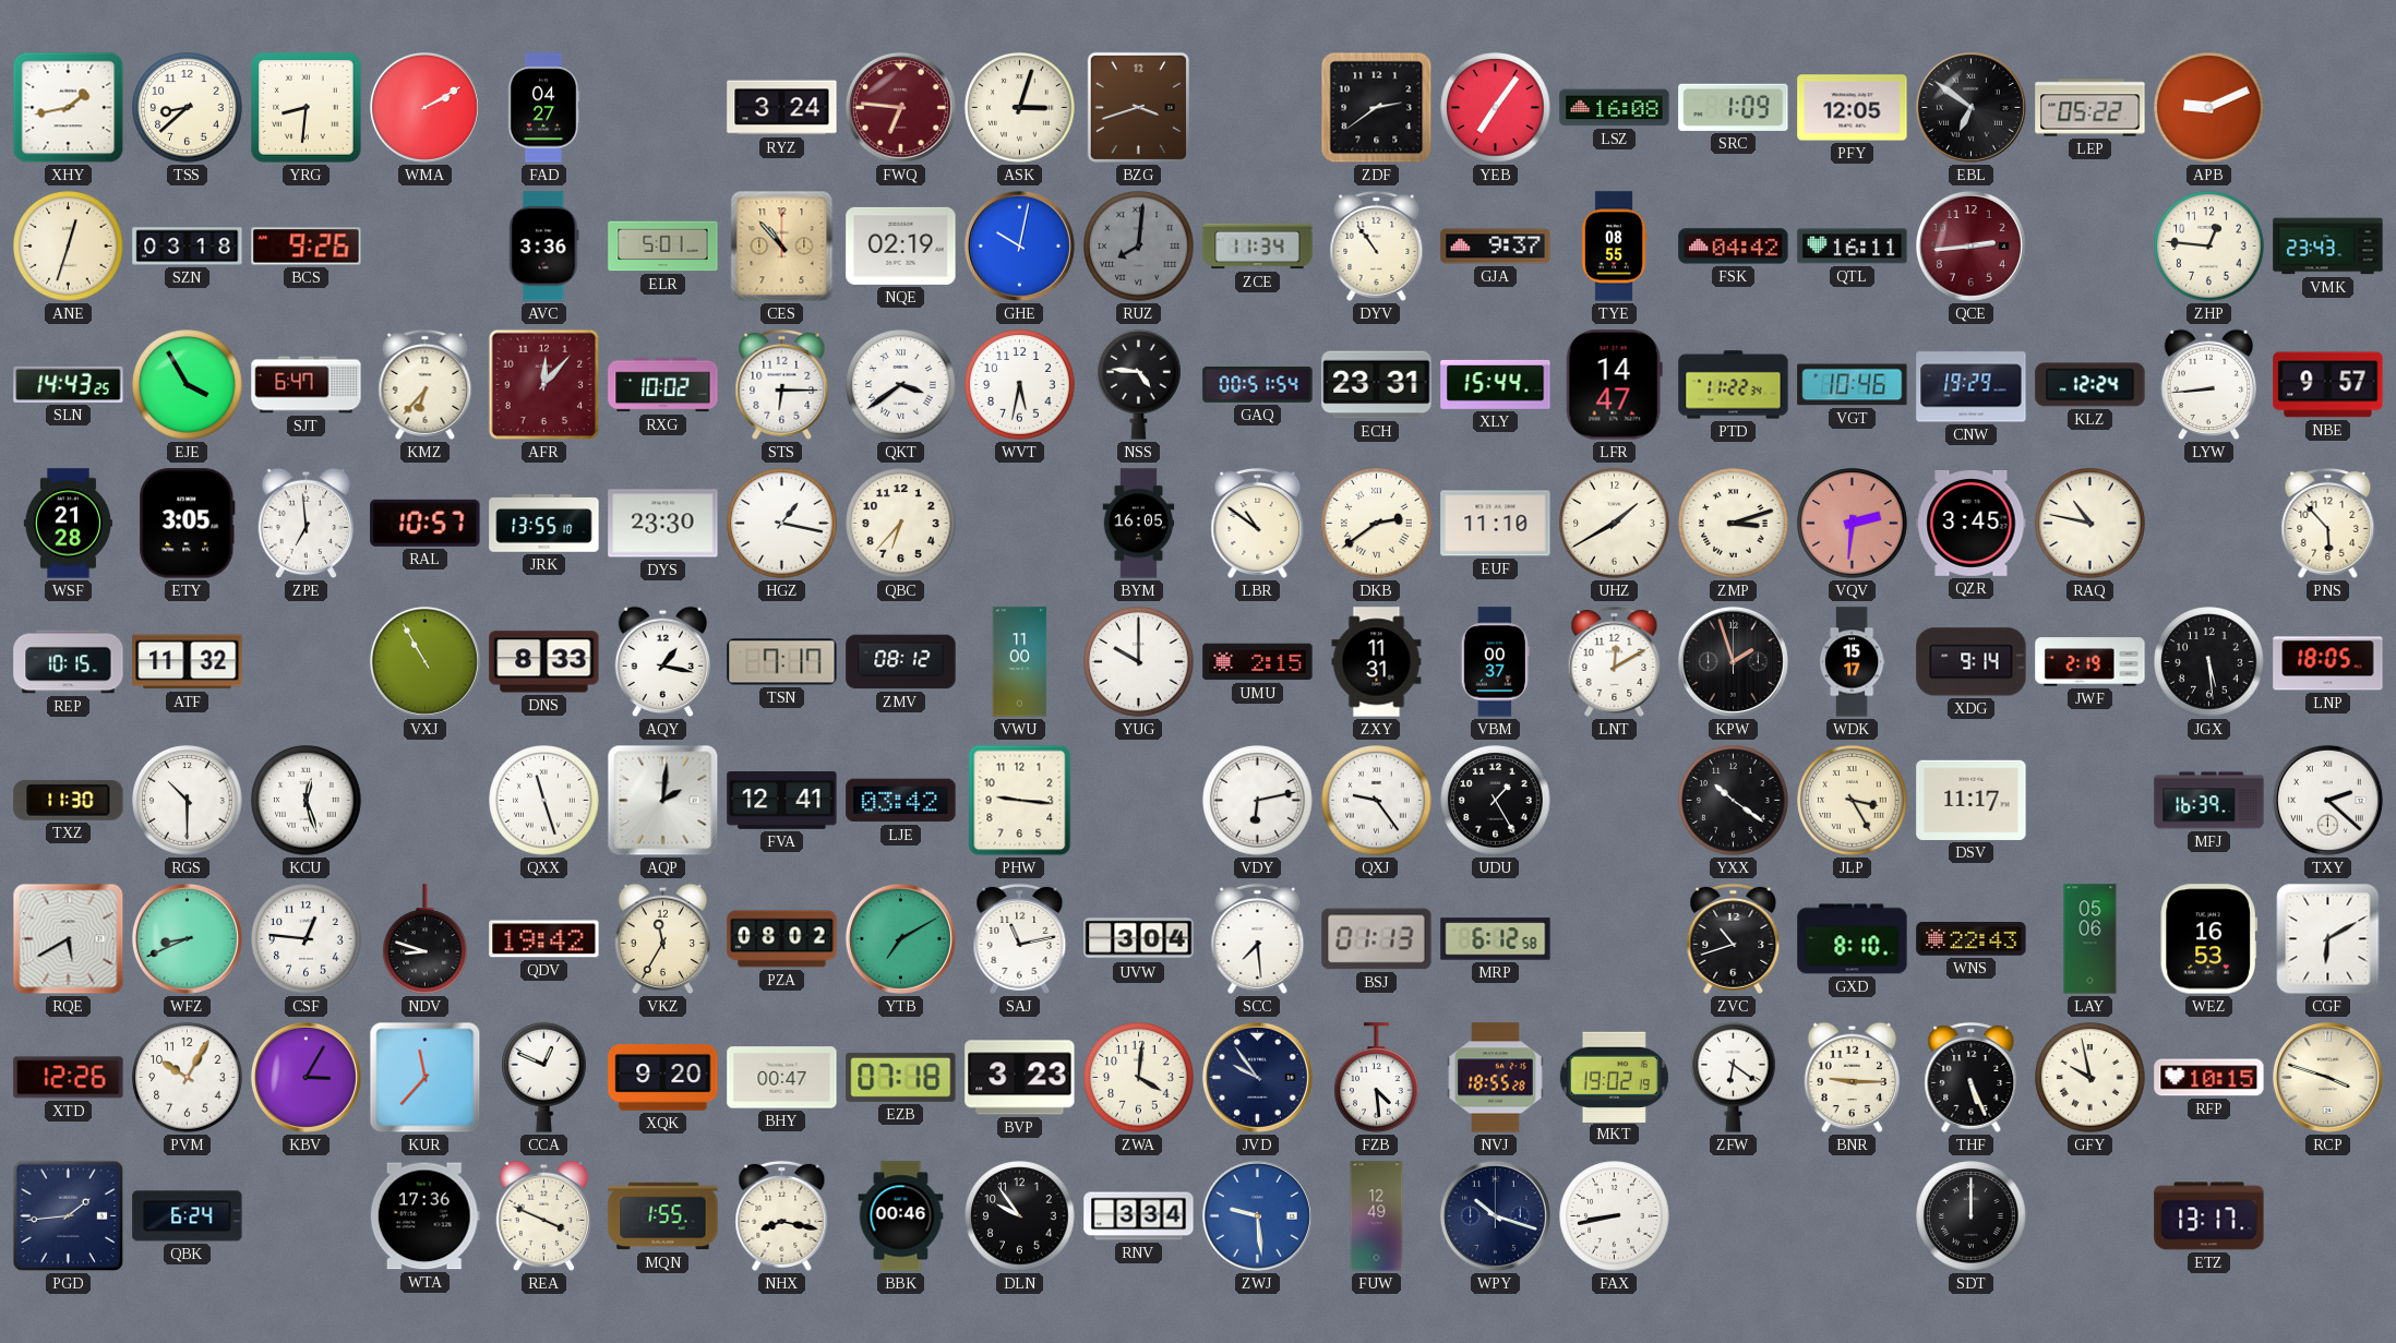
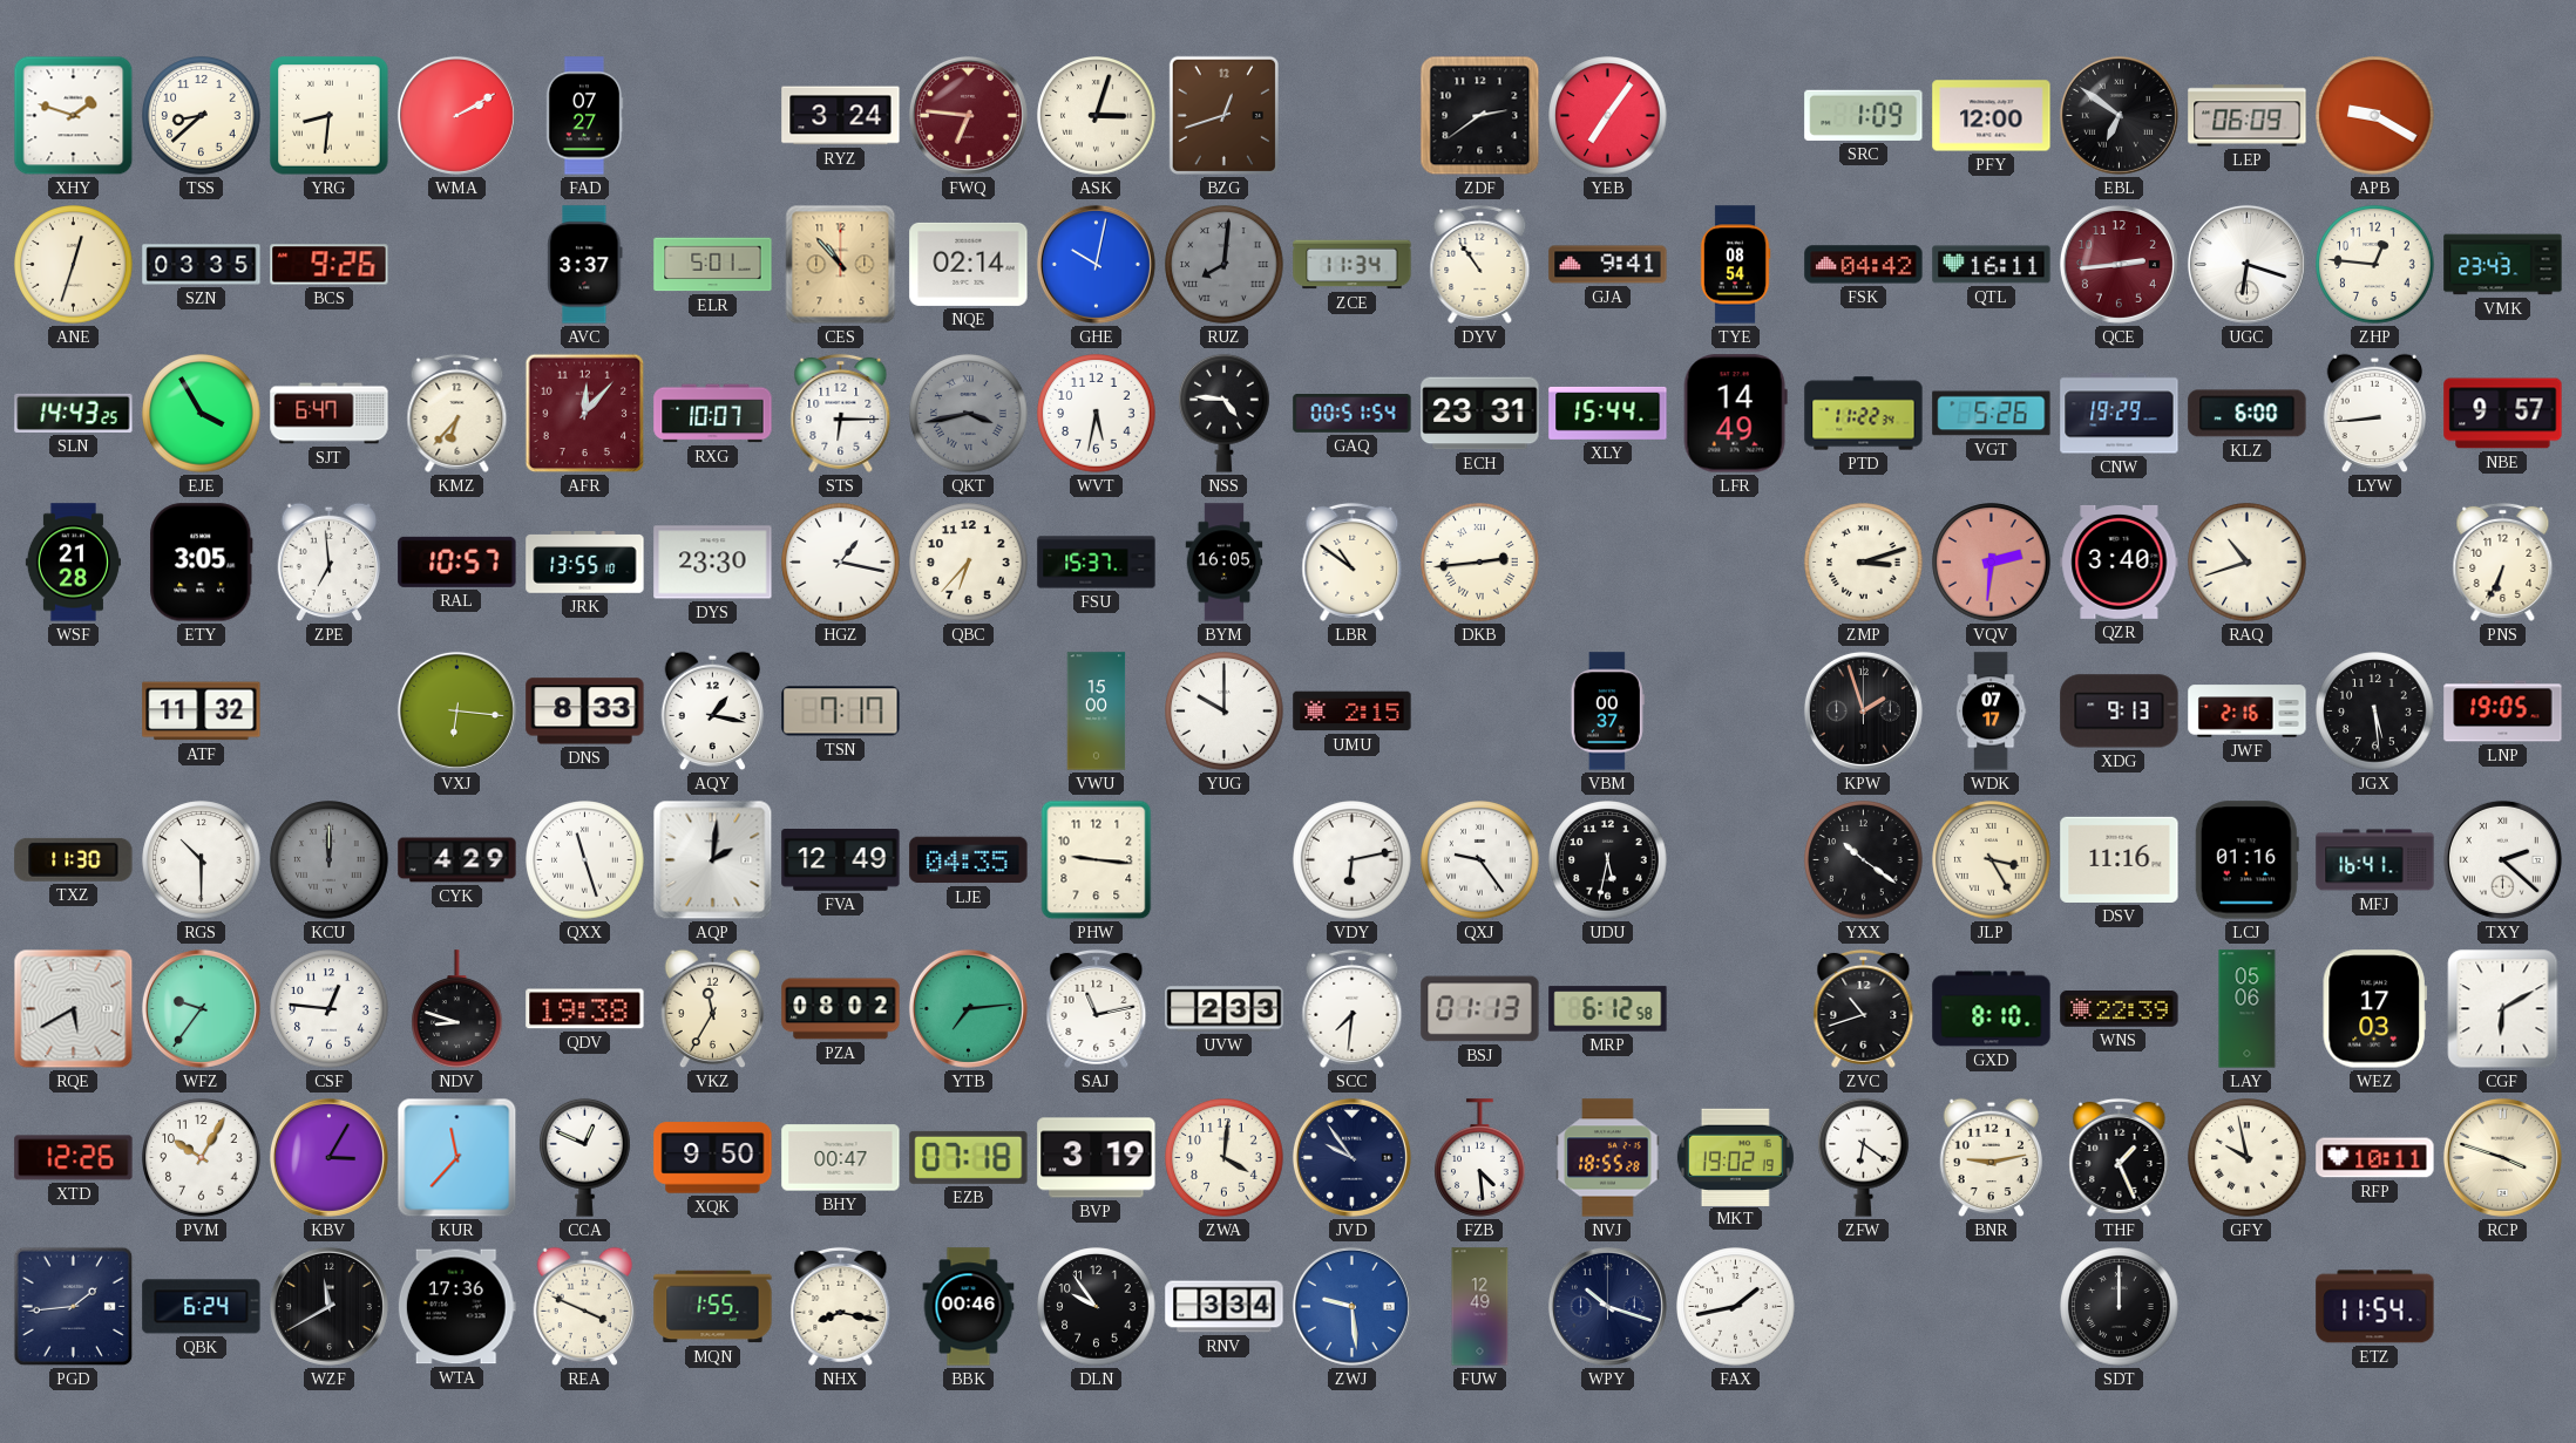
XHY: 1:43 -> 1:48
FAD: 04:27 -> 07:27
BZG: 3:42 -> 12:42
LSZ: 16:08 -> none
PFY: 12:05 -> 12:00
LEP: 05:22 -> 06:09
APB: 9:11 -> 9:20
SZN: 03:18 -> 03:35
AVC: 3:36 -> 3:37
NQE: 02:19 -> 02:14
GJA: 9:37 -> 9:41
TYE: 08:55 -> 08:54
UGC: none -> 6:18
RXG: 10:02 -> 10:07
QKT: 3:39 -> 3:43
QKT dial: white -> grey
LFR: 14:47 -> 14:49
VGT: 10:46 -> 5:26
KLZ: 12:24 -> 6:00
FSU: none -> 15:37
DKB: 2:39 -> 2:44
EUF: 11:10 -> none
UHZ: 1:40 -> none
QZR: 3:45 -> 3:40
RAQ: 10:47 -> 10:42
PNS: 5:53 -> 6:34
REP: 10:15 -> none
VXJ: 10:55 -> 6:16
ZMV: 08:12 -> none
VWU: 11:00 -> 15:00
ZXY: 11:31 -> none
LNT: 12:10 -> none
WDK: 15:17 -> 07:17
XDG: 9:14 -> 9:13
JWF: 2:19 -> 2:16
LNP: 18:05 -> 19:05
KCU: 12:27 -> 12:00
KCU dial: white -> grey
CYK: none -> 4:29
FVA: 12:41 -> 12:49
LJE: 03:42 -> 04:35
UDU: 1:25 -> 5:32
DSV: 11:17 -> 11:16
LCJ: none -> 01:16
MFJ: 16:39 -> 16:41
WFZ: 8:41 -> 9:36
QDV: 19:42 -> 19:38
YTB: 7:10 -> 7:14
UVW: 3:04 -> 2:33
SCC: 7:29 -> 7:31
WNS: 22:43 -> 22:39
WEZ: 16:53 -> 17:03
XQK: 9:20 -> 9:50
BVP: 3:23 -> 3:19
BNR: 9:15 -> 9:13
THF: 5:26 -> 1:26
RFP: 10:15 -> 10:11
WZF: none -> 11:40
FAX: 8:43 -> 1:43
ETZ: 13:17 -> 11:54
